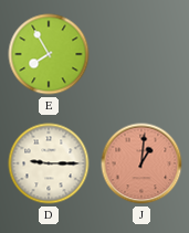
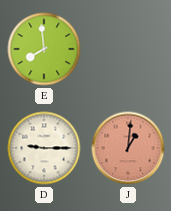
E: 7:55 -> 7:59
